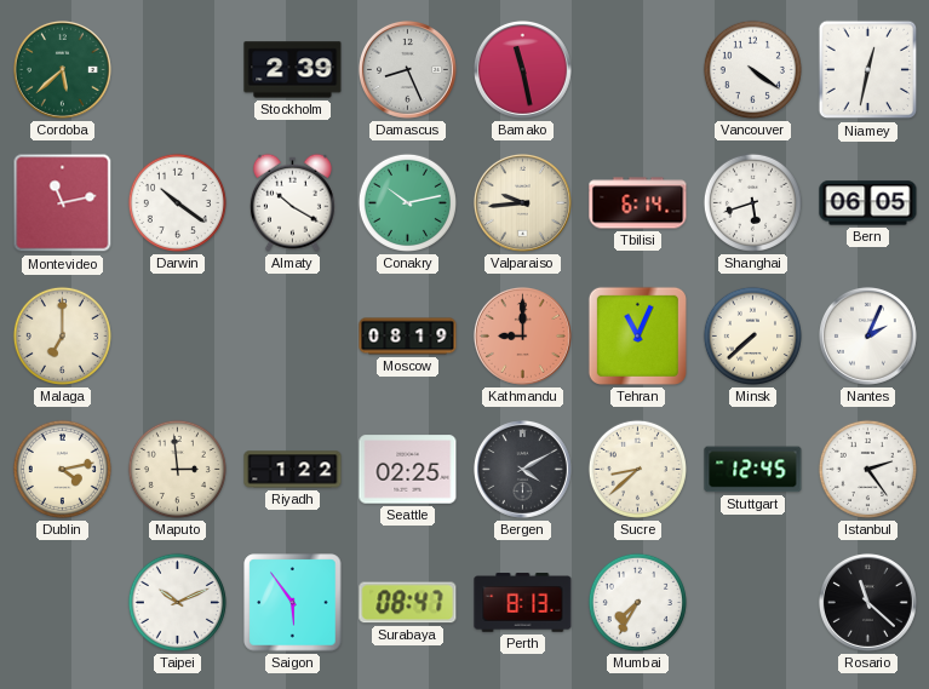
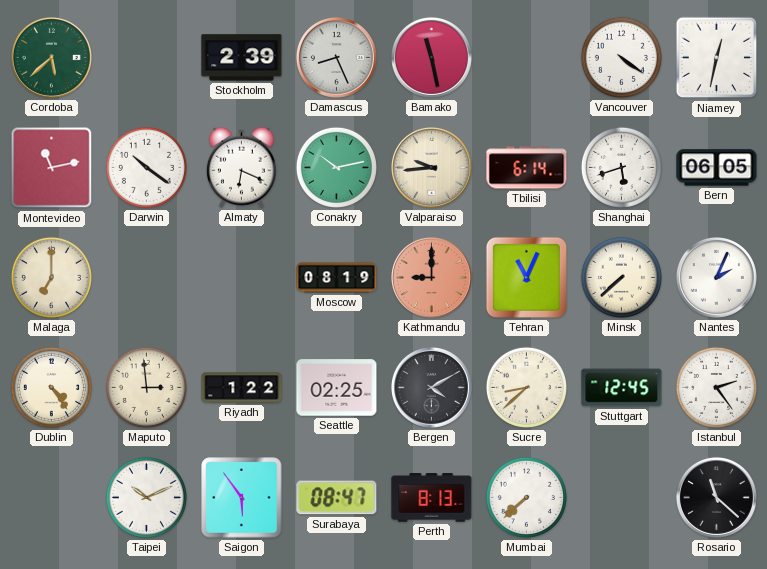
Almaty: 10:20 -> 6:19
Dublin: 4:13 -> 4:24
Mumbai: 7:35 -> 7:38
